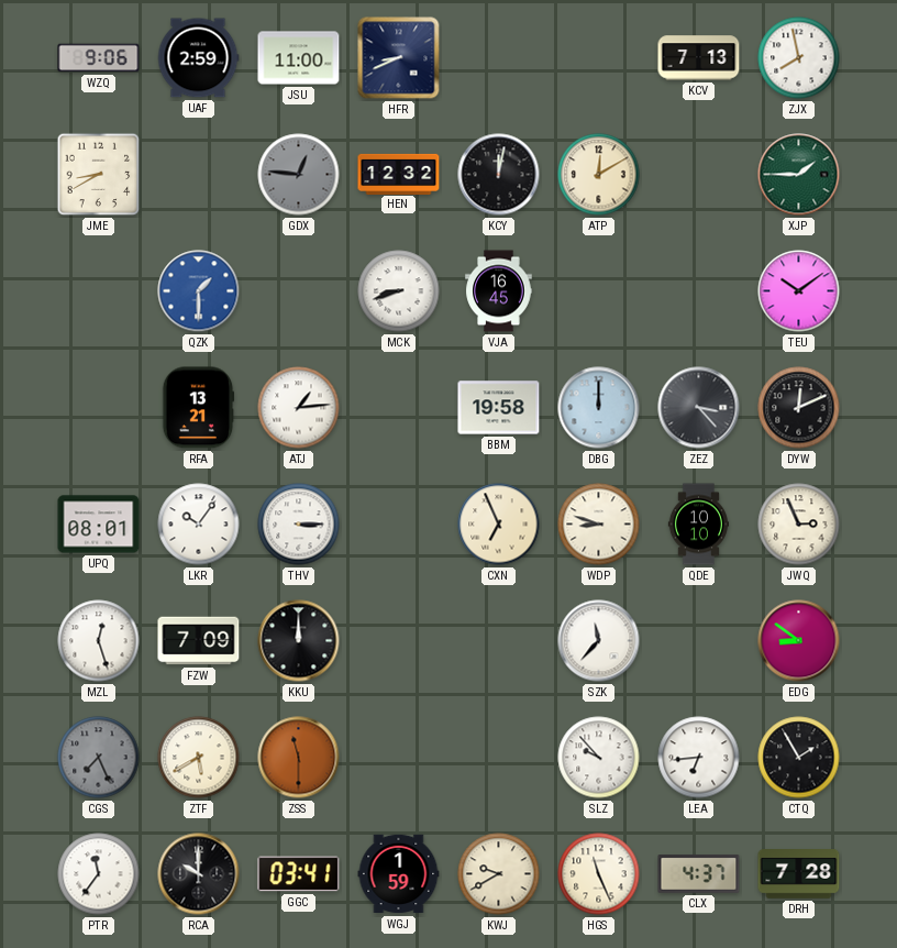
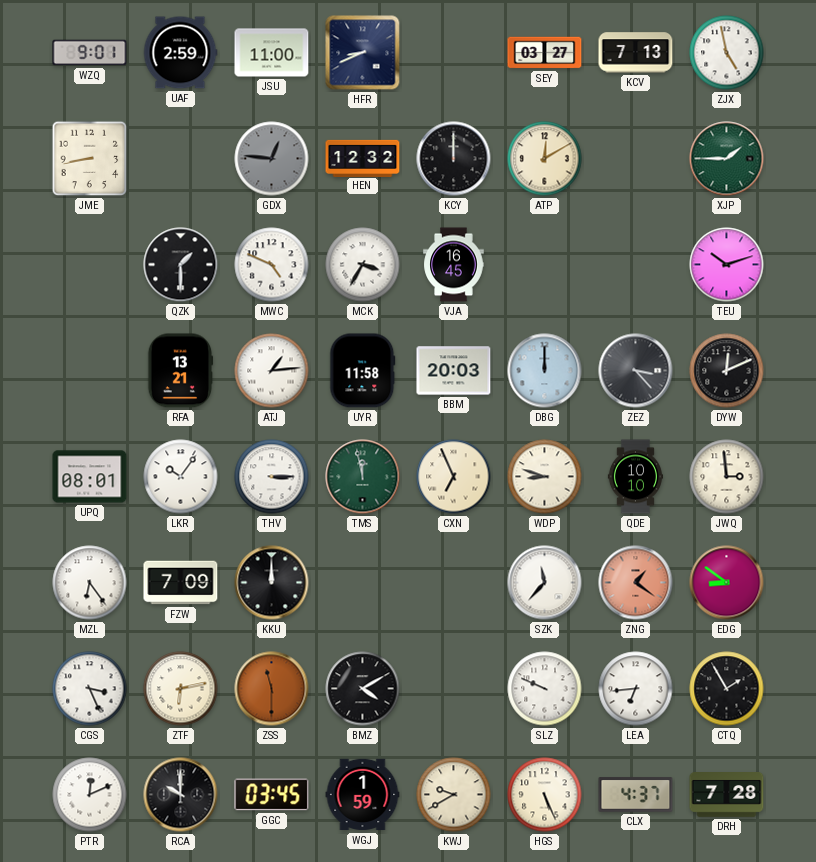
WZQ: 9:06 -> 9:01
SEY: none -> 03:27
ZJX: 7:58 -> 4:58
JME: 8:40 -> 8:43
KCY: 12:02 -> 12:00
QZK dial: blue -> black
MWC: none -> 4:49
MCK: 8:42 -> 3:35
TEU: 10:09 -> 10:12
UYR: none -> 11:58
BBM: 19:58 -> 20:03
TMS: none -> 11:58
JWQ: 2:56 -> 2:59
MZL: 12:27 -> 6:24
ZNG: none -> 1:21
CGS: 7:26 -> 3:26
CGS dial: grey -> white
ZTF: 5:40 -> 6:13
BMZ: none -> 4:10
SLZ: 9:53 -> 9:49
PTR: 11:36 -> 12:11
GGC: 03:41 -> 03:45
HGS: 11:26 -> 5:26
